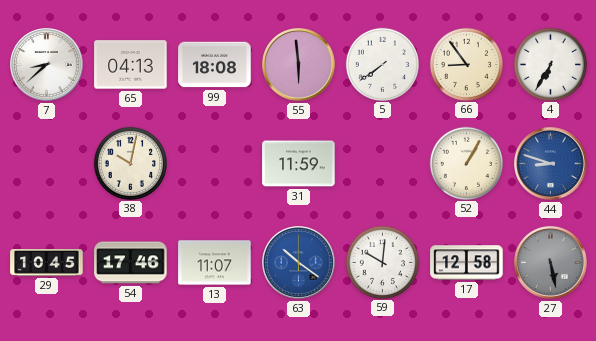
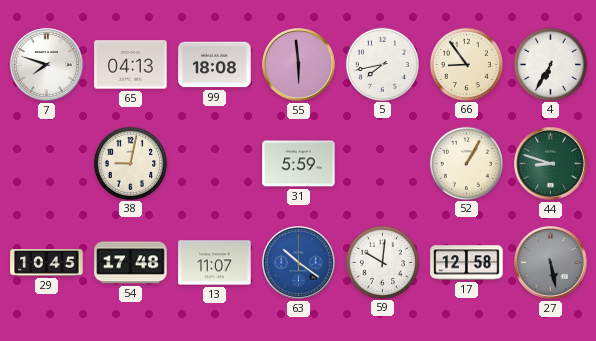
7: 8:38 -> 7:48
5: 7:39 -> 7:43
38: 10:02 -> 9:02
31: 11:59 -> 5:59
44 dial: blue -> green
54: 17:46 -> 17:48
